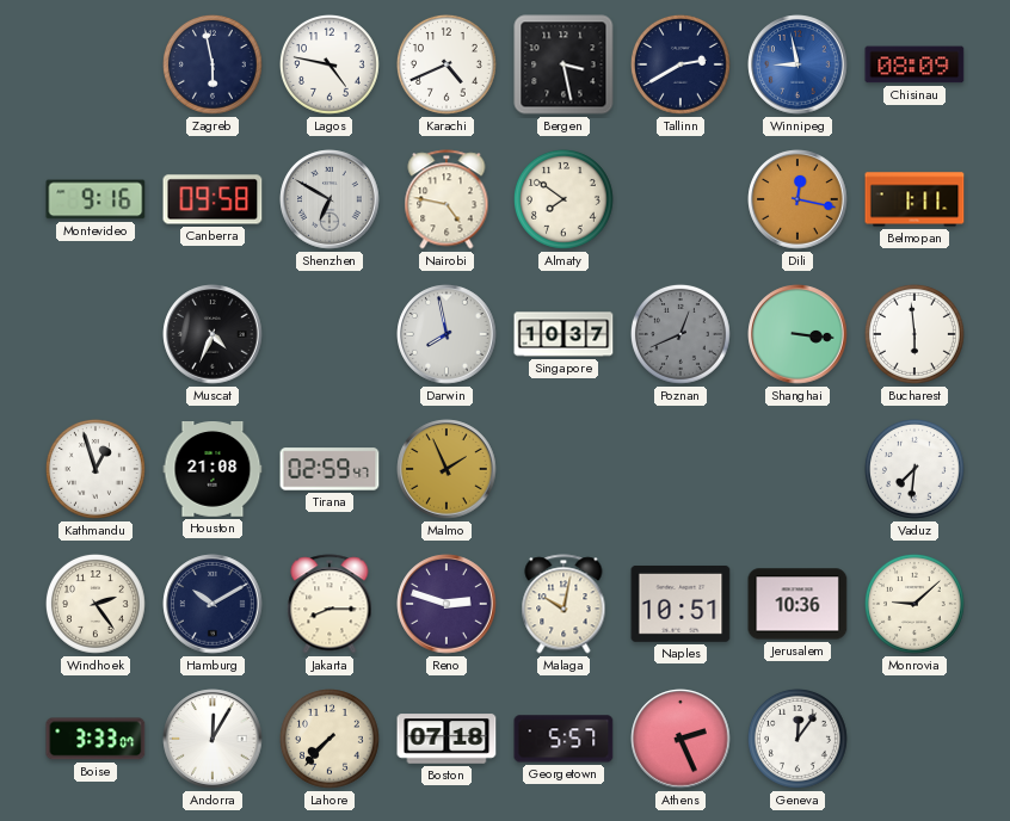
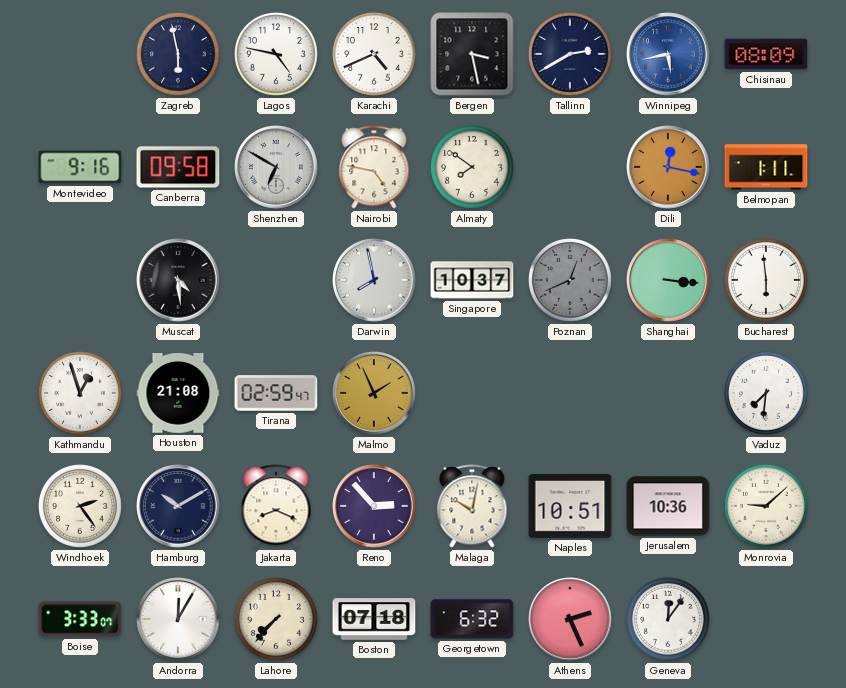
Winnipeg: 8:58 -> 5:43
Muscat: 4:34 -> 4:29
Jakarta: 8:15 -> 8:19
Reno: 2:48 -> 2:53
Georgetown: 5:57 -> 6:32
